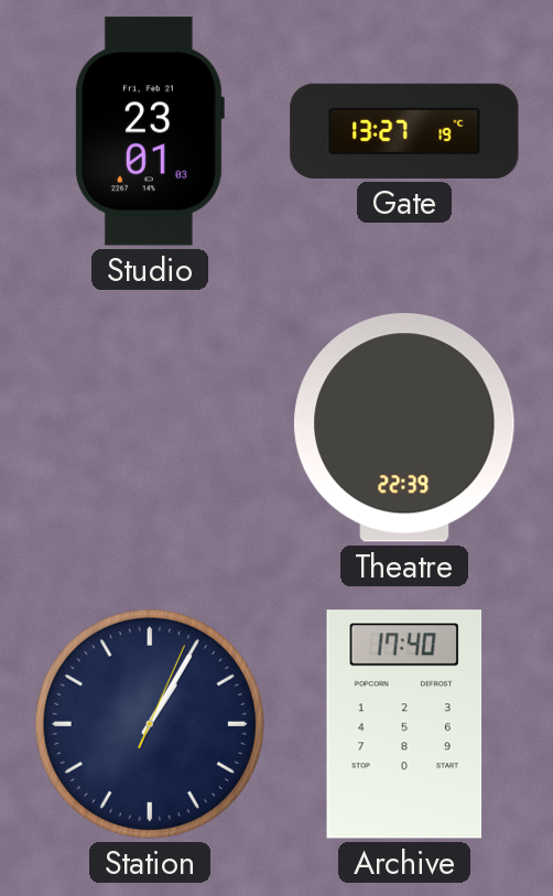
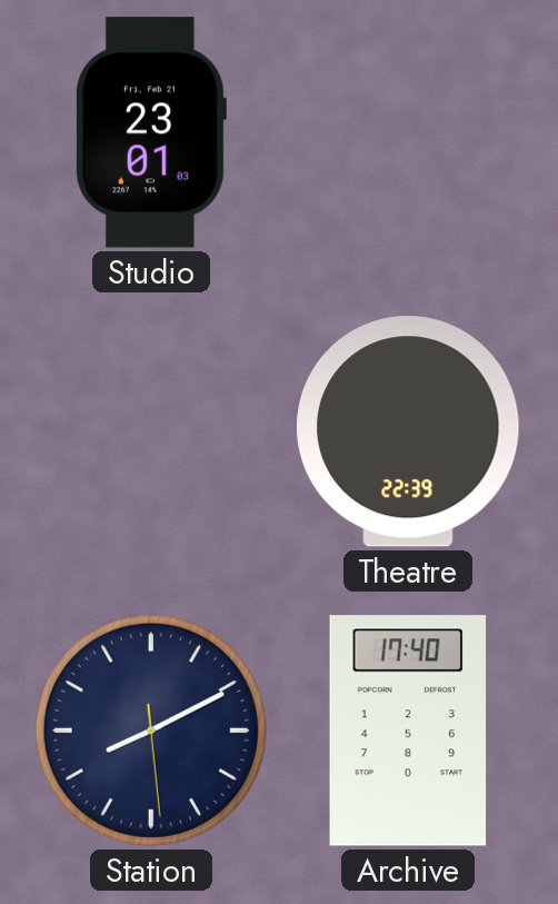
Gate: 13:27 -> none
Station: 1:05 -> 8:10
